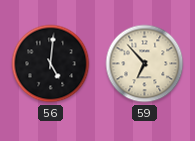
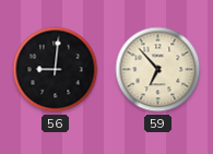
56: 5:01 -> 9:01
